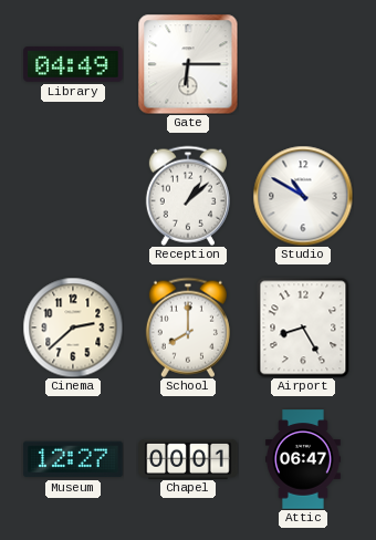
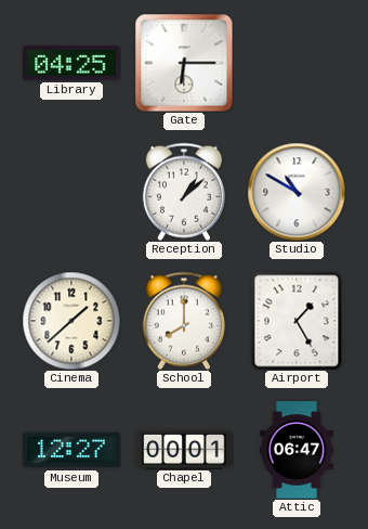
Library: 04:49 -> 04:25
Cinema: 2:38 -> 1:38
Airport: 8:25 -> 1:25
